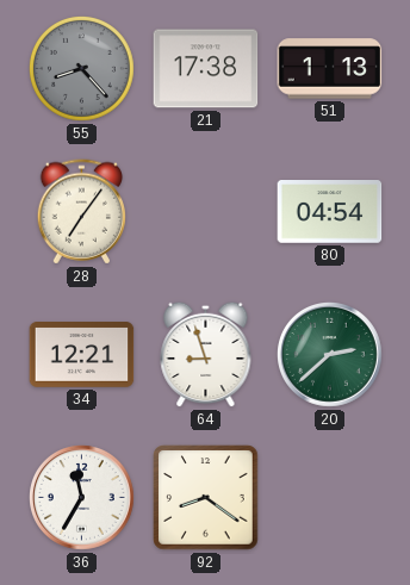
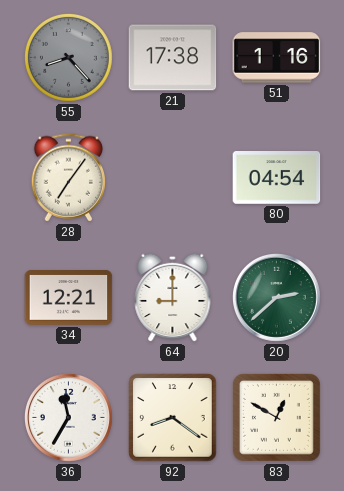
51: 1:13 -> 1:16
64: 8:57 -> 9:00
83: none -> 12:50
